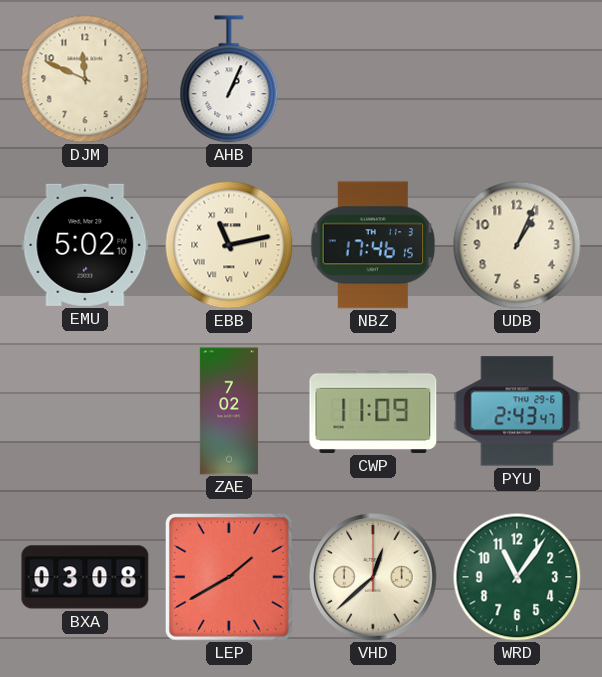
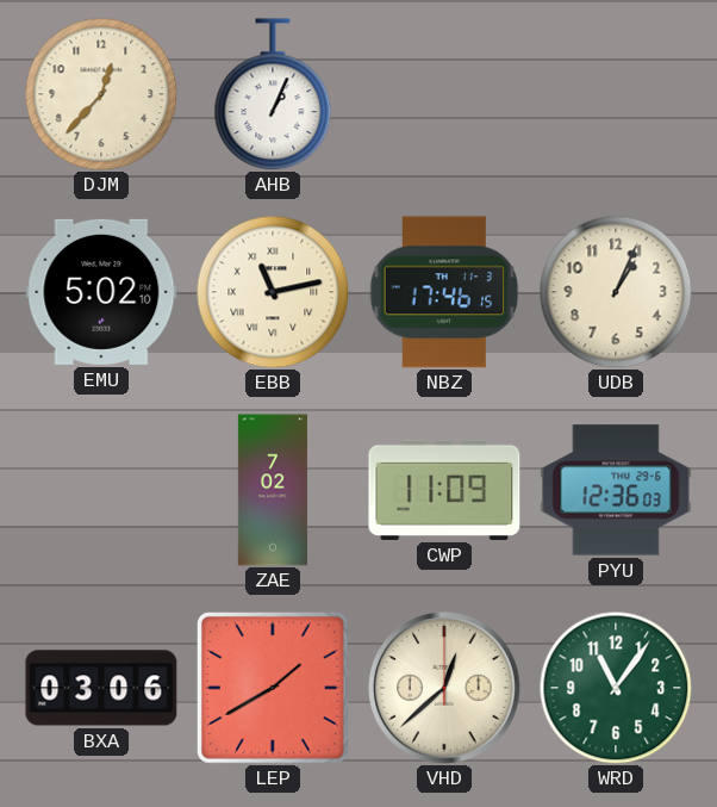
DJM: 11:49 -> 12:37
PYU: 2:43 -> 12:36
BXA: 03:08 -> 03:06
